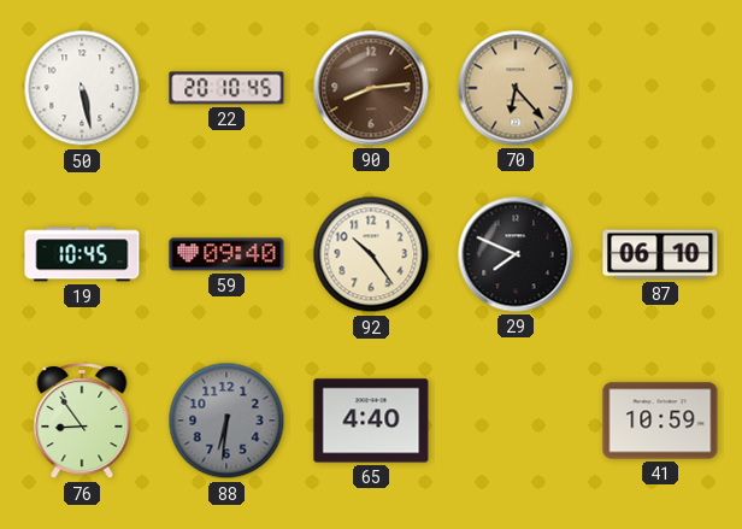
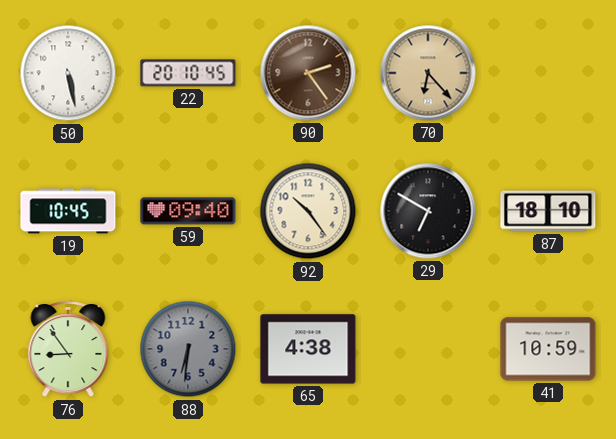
90: 8:14 -> 2:24
29: 7:49 -> 6:50
87: 06:10 -> 18:10
65: 4:40 -> 4:38
